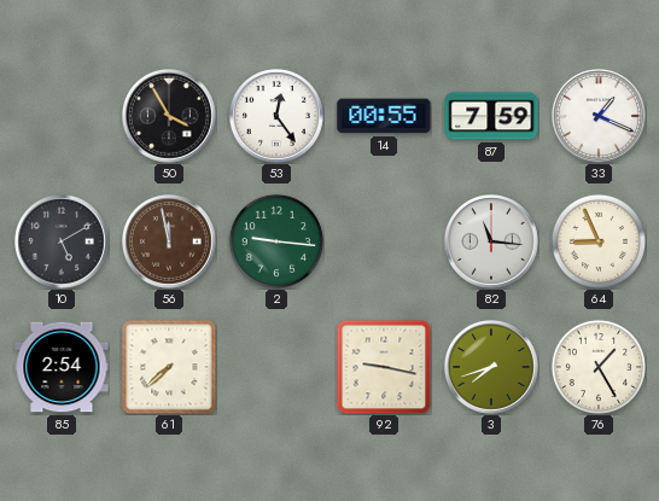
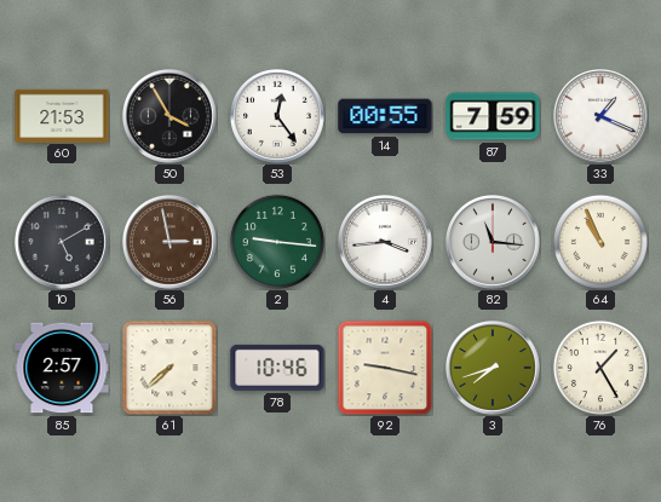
60: none -> 21:53
56: 11:58 -> 2:58
4: none -> 3:44
64: 8:56 -> 10:56
85: 2:54 -> 2:57
78: none -> 10:46
